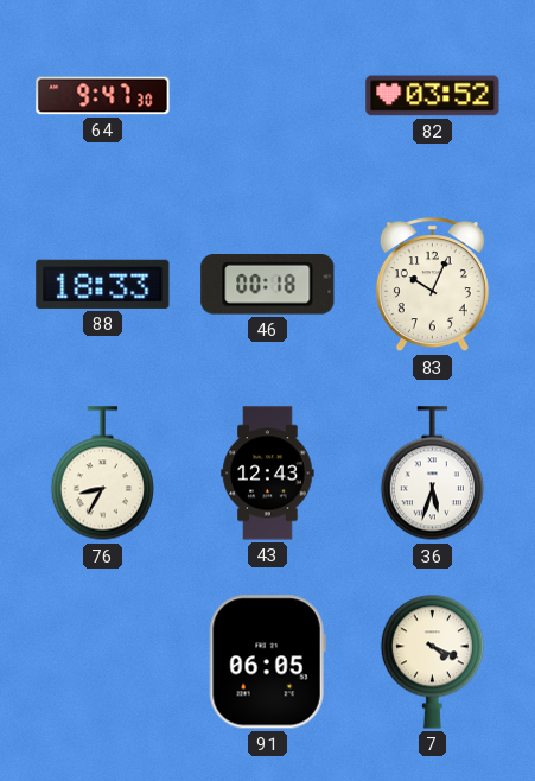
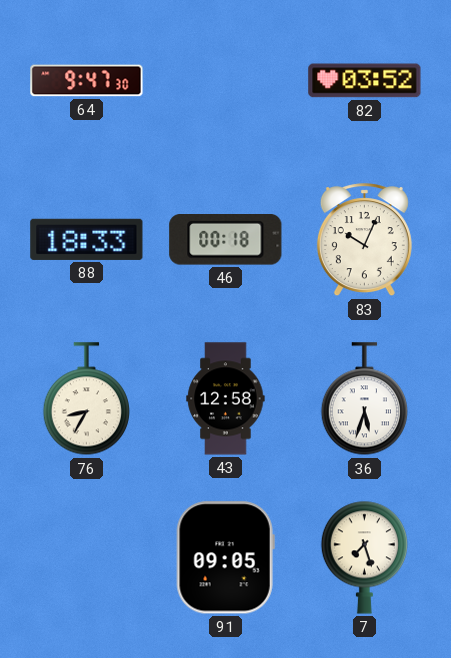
43: 12:43 -> 12:58
91: 06:05 -> 09:05
7: 4:19 -> 7:27
